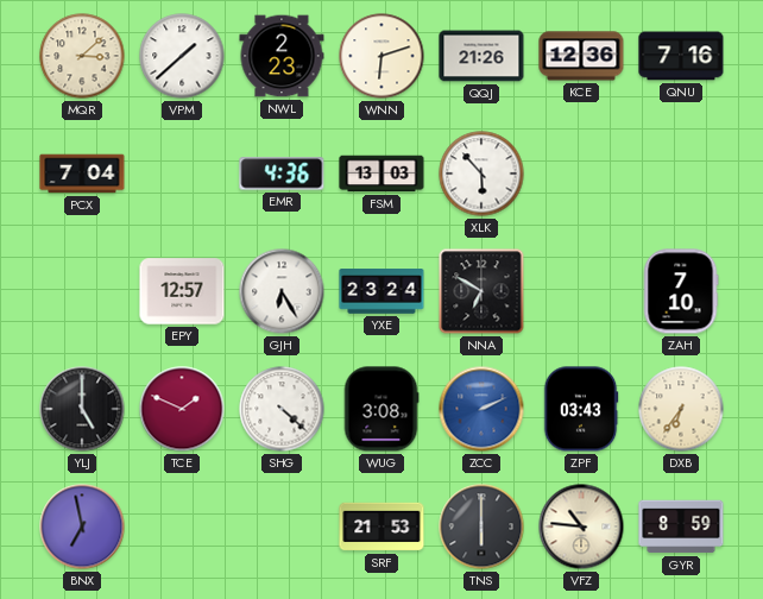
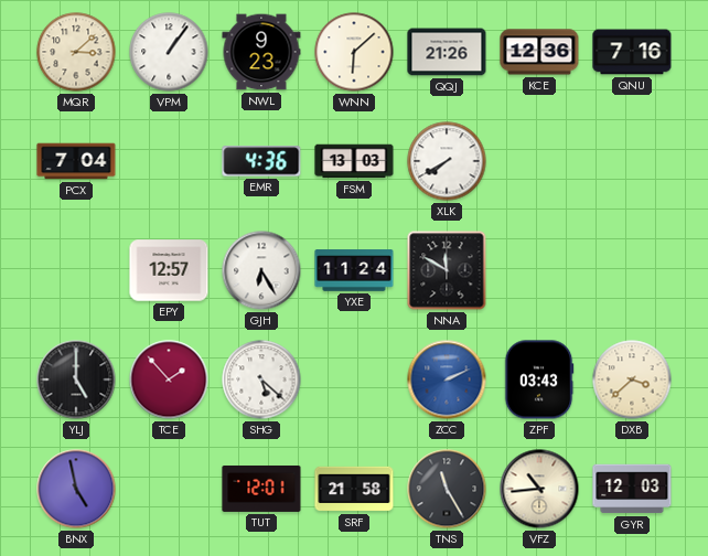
VPM: 1:38 -> 1:06
NWL: 2:23 -> 9:23
WNN: 6:12 -> 6:08
XLK: 5:53 -> 7:40
YXE: 23:24 -> 11:24
NNA: 6:50 -> 11:50
ZAH: 7:10 -> none
TCE: 1:49 -> 1:53
SHG: 4:22 -> 5:22
WUG: 3:08 -> none
DXB: 6:36 -> 3:38
BNX: 6:58 -> 4:58
TUT: none -> 12:01
SRF: 21:53 -> 21:58
TNS: 6:00 -> 11:25
VFZ: 10:46 -> 10:44
GYR: 8:59 -> 12:03
